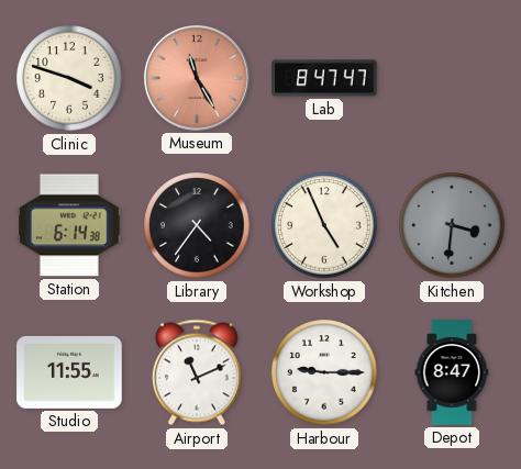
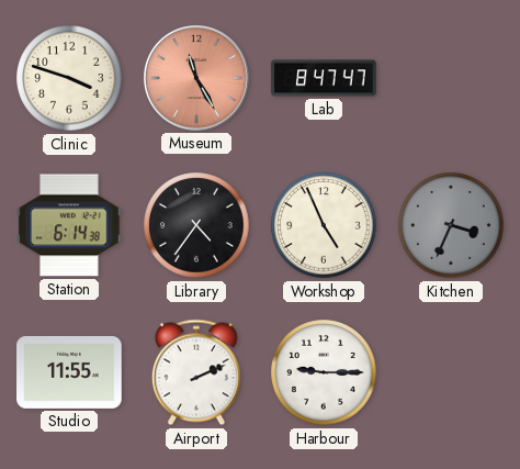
Kitchen: 3:31 -> 3:34
Airport: 11:11 -> 2:11
Depot: 8:47 -> none
